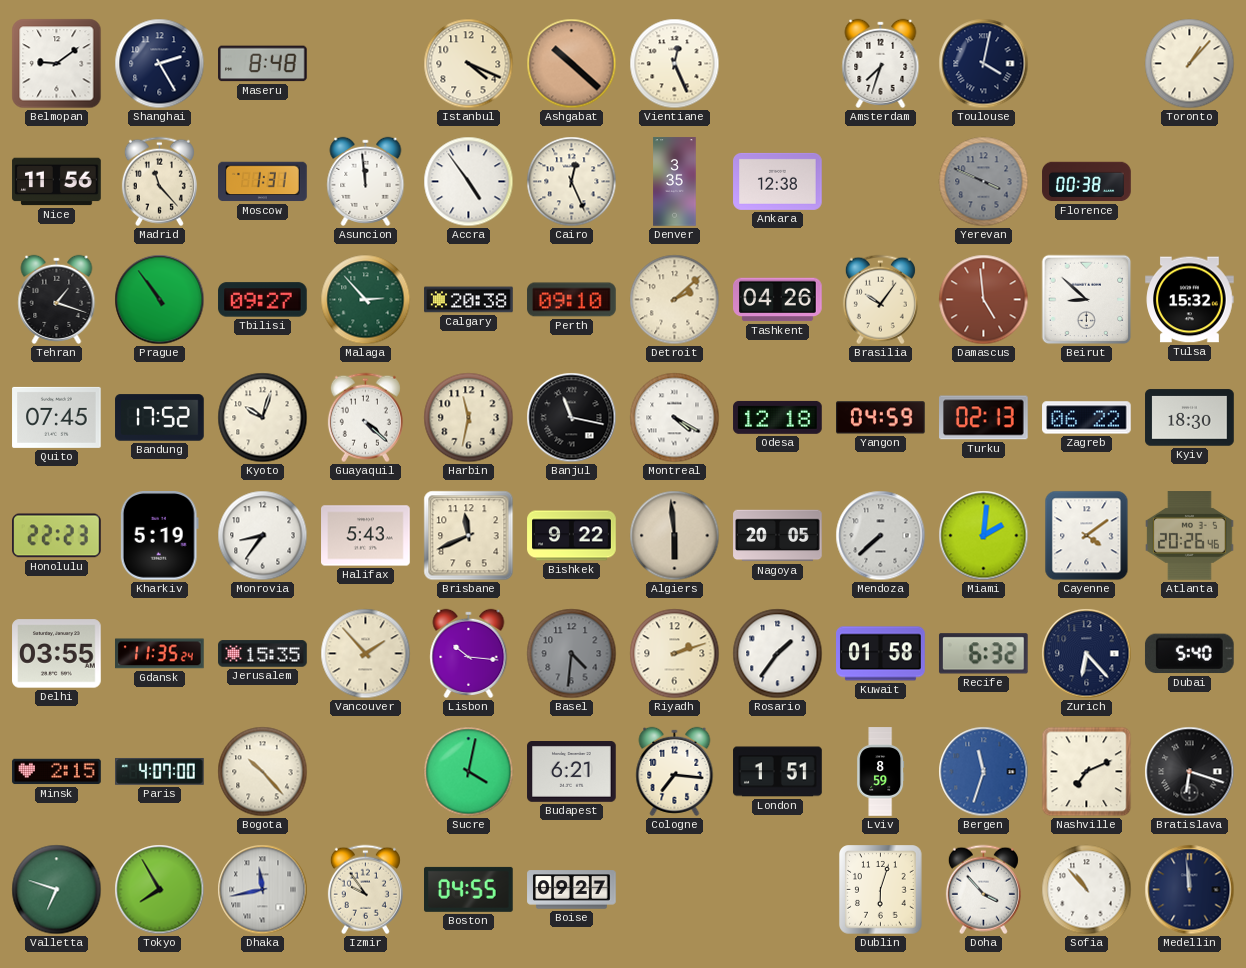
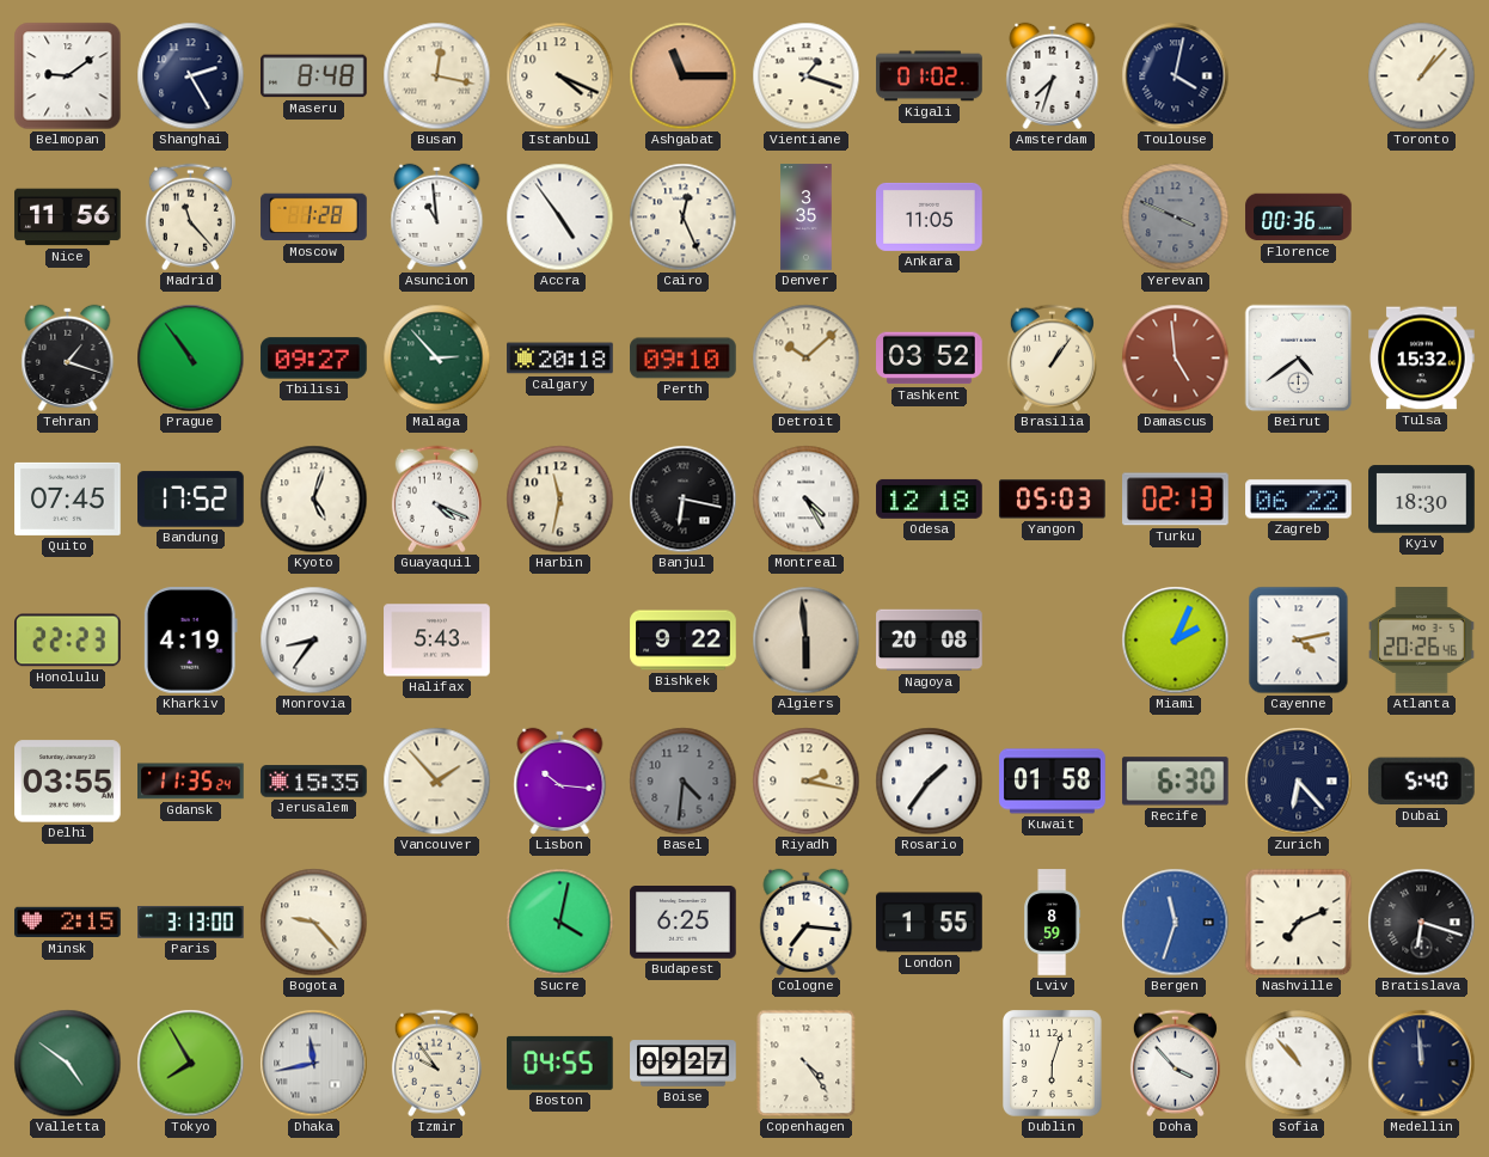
Busan: none -> 12:17
Ashgabat: 10:22 -> 11:15
Vientiane: 12:26 -> 1:18
Kigali: none -> 01:02
Moscow: 1:31 -> 1:28
Asuncion: 11:59 -> 10:59
Ankara: 12:38 -> 11:05
Florence: 00:38 -> 00:36
Calgary: 20:38 -> 20:18
Detroit: 2:08 -> 10:08
Tashkent: 04:26 -> 03:52
Brasilia: 10:06 -> 1:06
Beirut: 8:52 -> 4:39
Kyoto: 10:03 -> 5:03
Guayaquil: 4:22 -> 4:19
Banjul: 11:17 -> 6:17
Montreal: 4:20 -> 4:25
Yangon: 04:59 -> 05:03
Kharkiv: 5:19 -> 4:19
Brisbane: 11:41 -> none
Nagoya: 20:05 -> 20:08
Mendoza: 7:38 -> none
Miami: 2:01 -> 2:04
Cayenne: 4:09 -> 4:13
Riyadh: 2:12 -> 2:17
Recife: 6:32 -> 6:30
Paris: 4:07 -> 3:13
Bogota: 10:23 -> 9:23
Budapest: 6:21 -> 6:25
London: 1:51 -> 1:55
Valletta: 6:48 -> 4:51
Copenhagen: none -> 4:24
